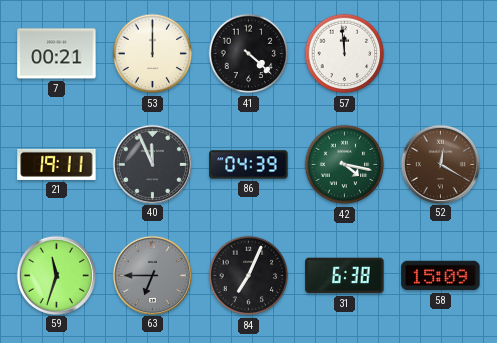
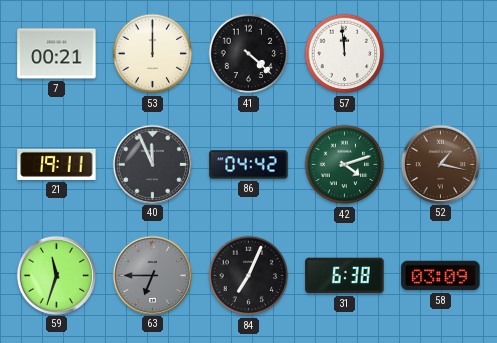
86: 04:39 -> 04:42
42: 4:17 -> 4:12
52: 12:20 -> 1:17
58: 15:09 -> 03:09
